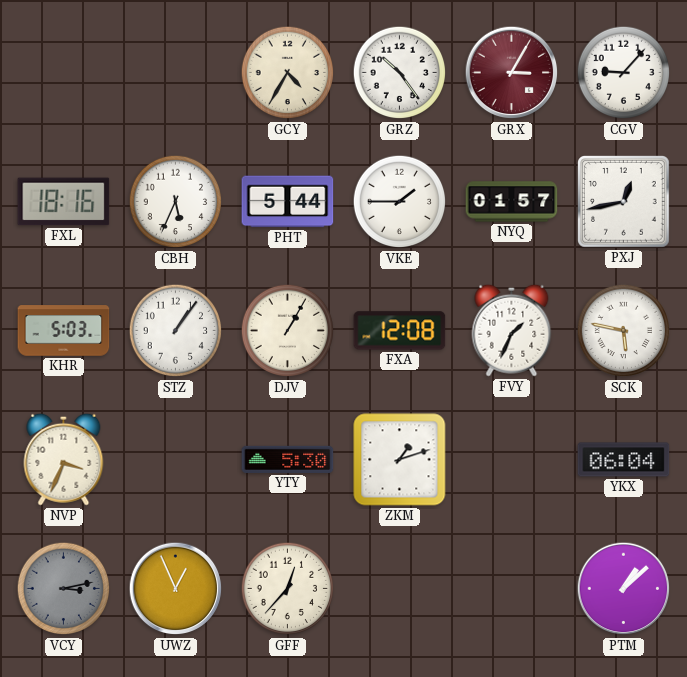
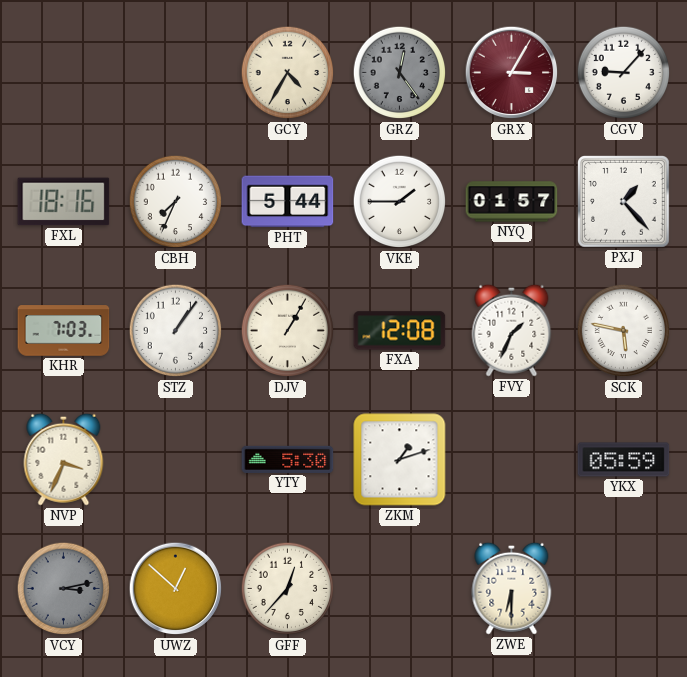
GRZ: 10:24 -> 12:24
GRZ dial: white -> grey
CBH: 5:34 -> 7:34
PXJ: 12:43 -> 1:23
KHR: 5:03 -> 7:03
YKX: 06:04 -> 05:59
UWZ: 12:56 -> 12:52
ZWE: none -> 6:30
PTM: 1:08 -> none
